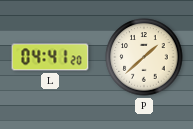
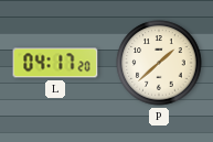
L: 04:41 -> 04:17
